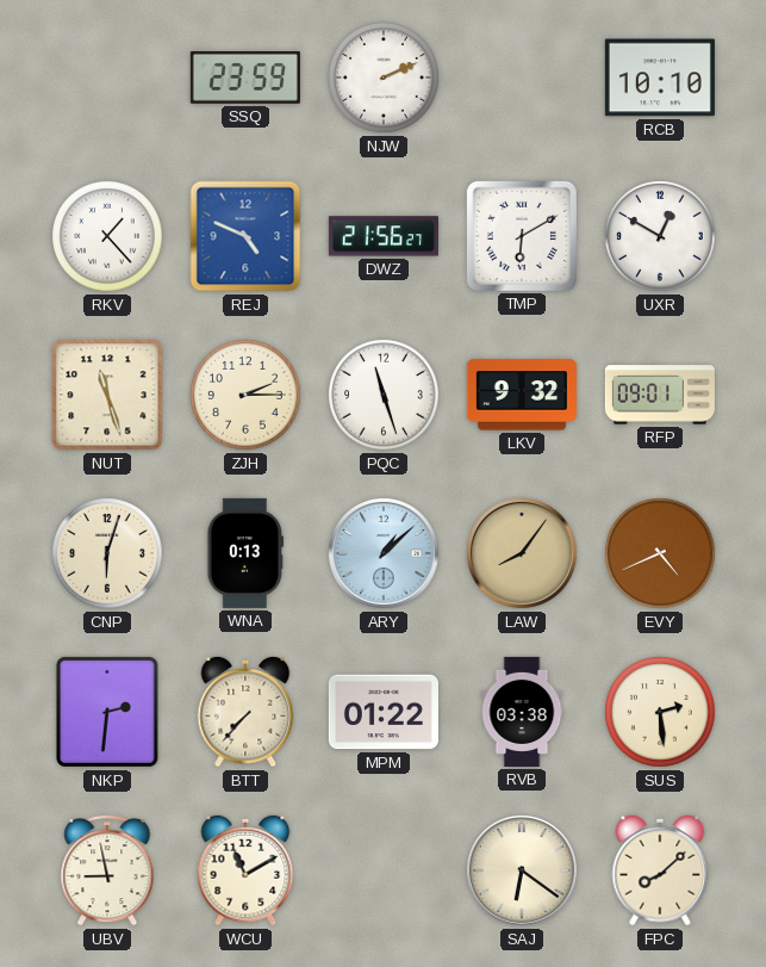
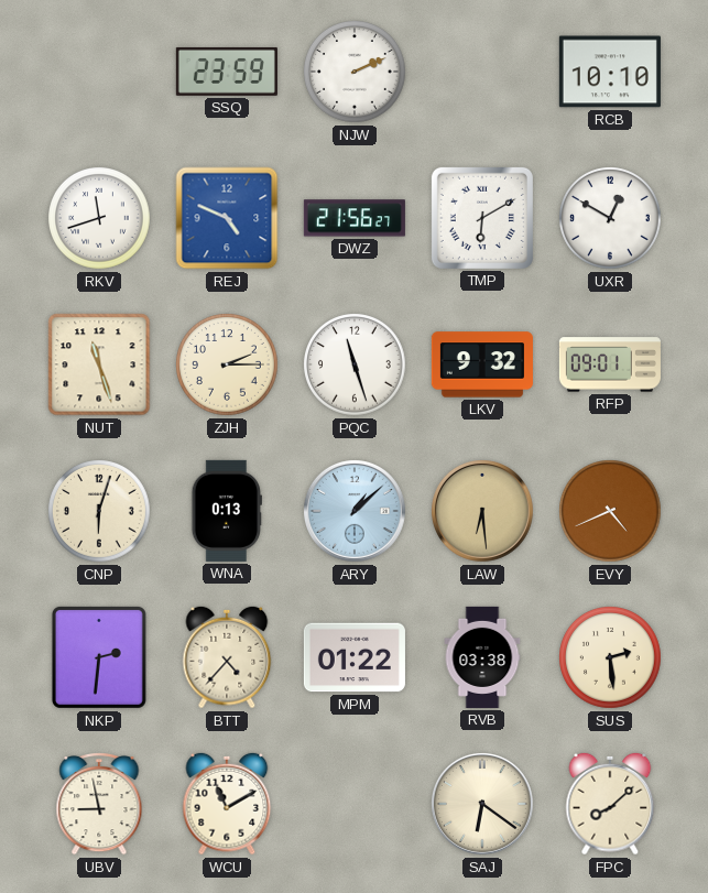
RKV: 1:23 -> 11:42
LAW: 8:06 -> 6:29
BTT: 7:37 -> 4:37
